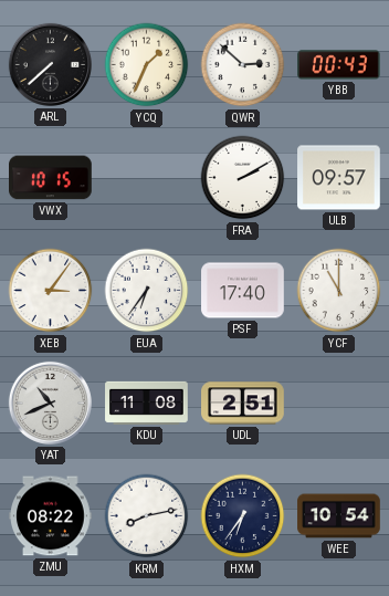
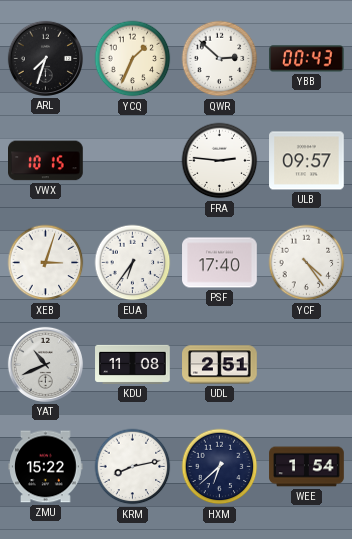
ARL: 7:38 -> 7:33
FRA: 2:10 -> 2:46
XEB: 3:06 -> 3:03
YCF: 11:00 -> 4:24
ZMU: 08:22 -> 15:22
HXM: 6:36 -> 6:38
WEE: 10:54 -> 1:54
